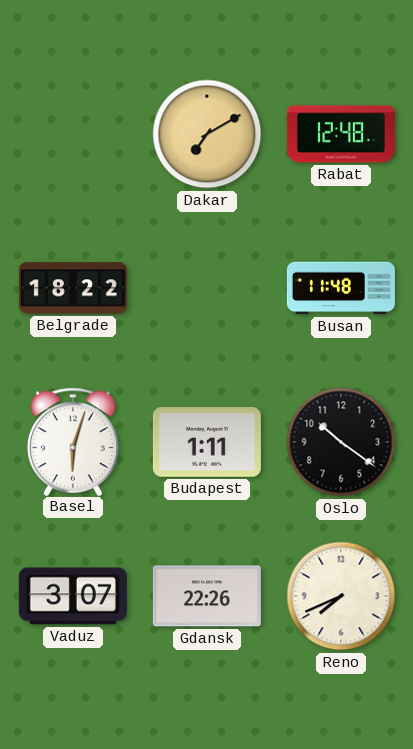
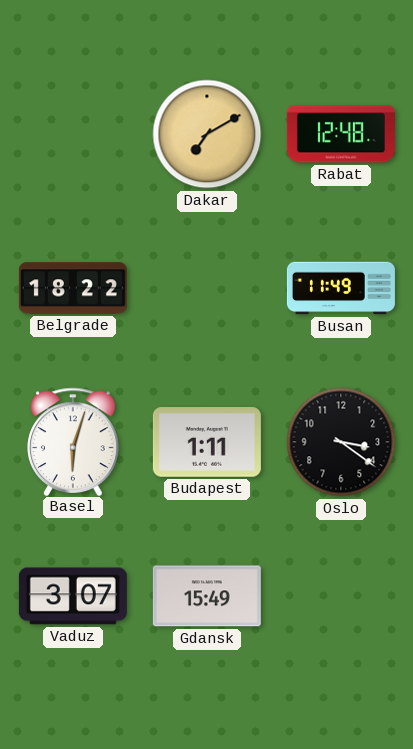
Busan: 11:48 -> 11:49
Oslo: 10:21 -> 3:21
Gdansk: 22:26 -> 15:49
Reno: 7:41 -> none
